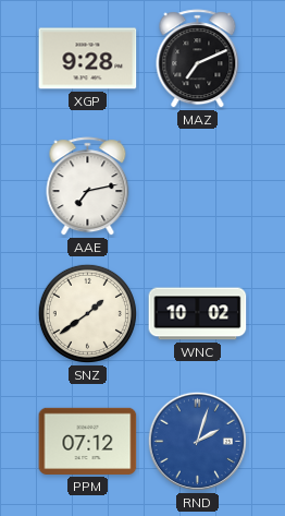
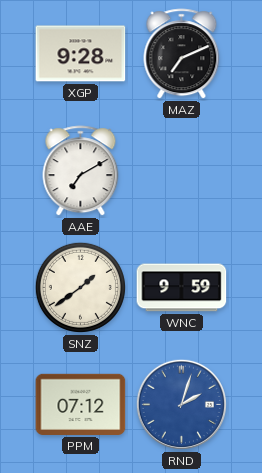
AAE: 7:13 -> 7:10
WNC: 10:02 -> 9:59
